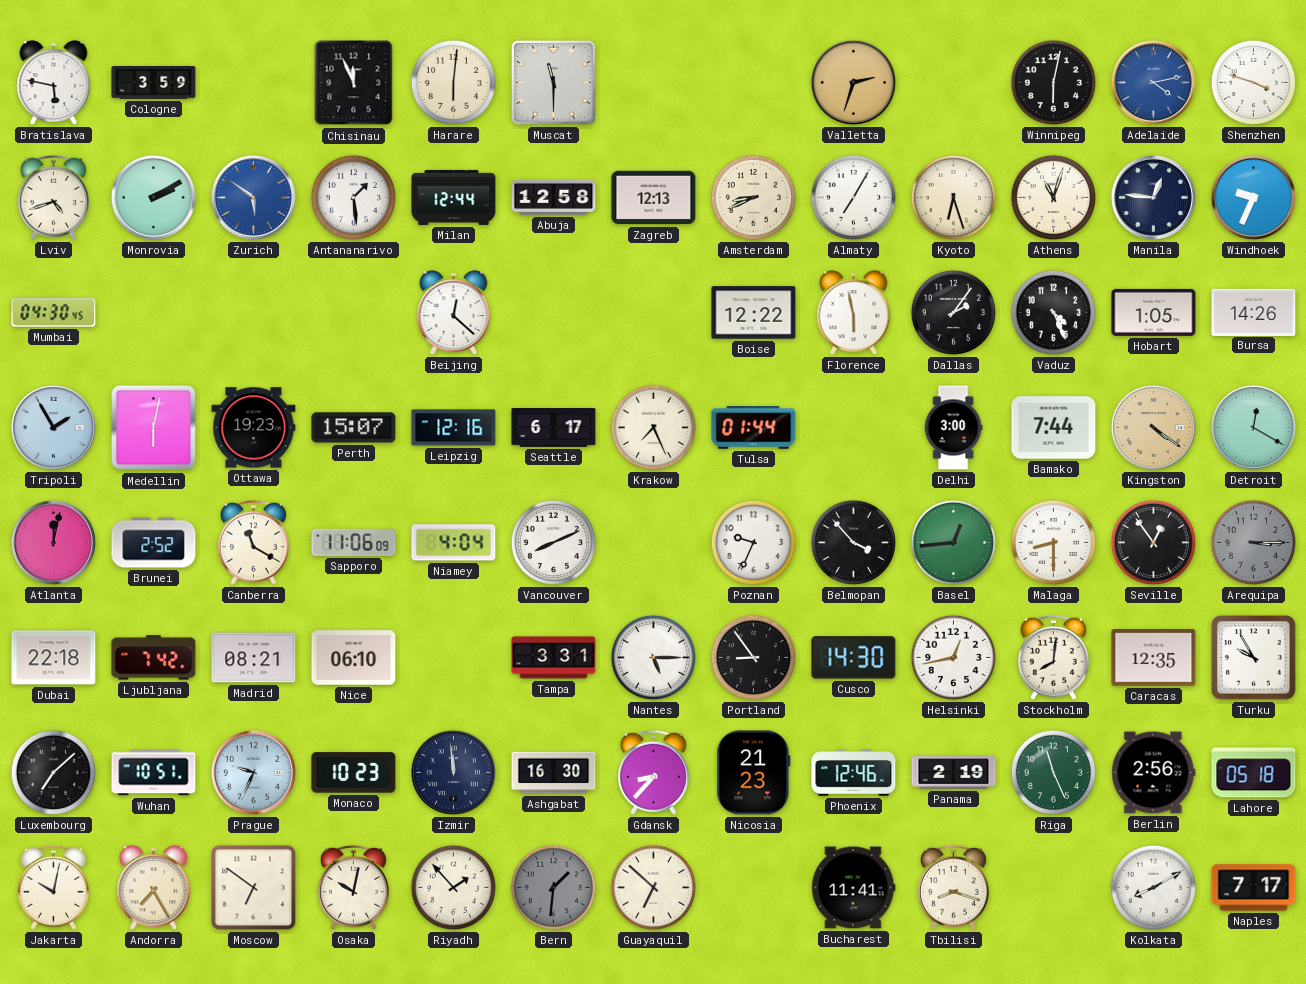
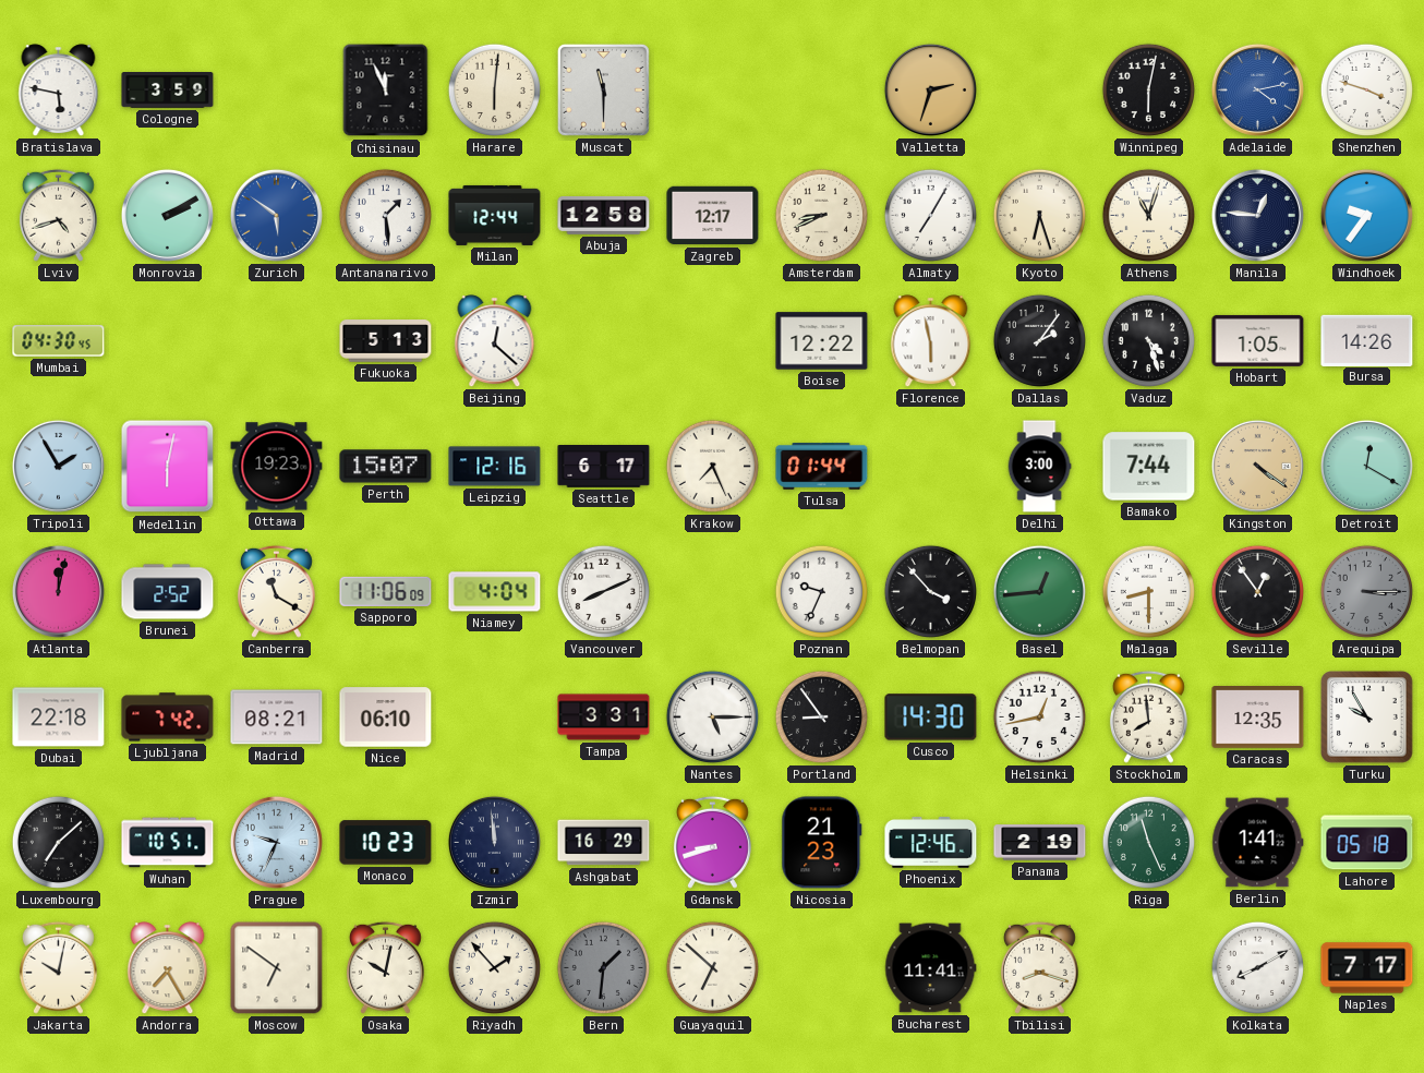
Zagreb: 12:13 -> 12:17
Windhoek: 9:34 -> 9:36
Fukuoka: none -> 5:13
Vaduz: 4:26 -> 4:27
Stockholm: 8:01 -> 7:59
Ashgabat: 16:30 -> 16:29
Gdansk: 8:37 -> 8:42
Berlin: 2:56 -> 1:41
